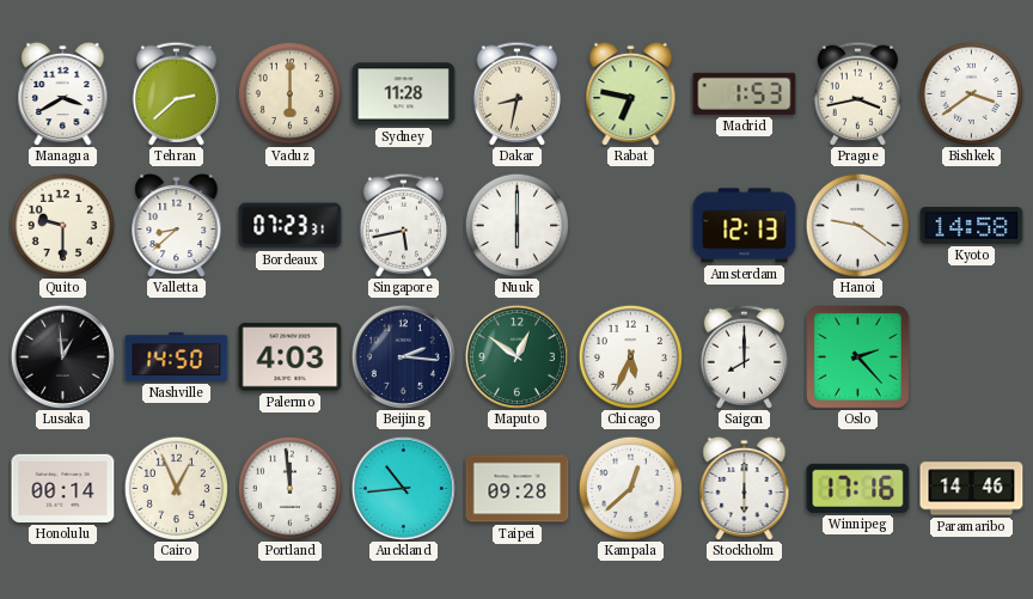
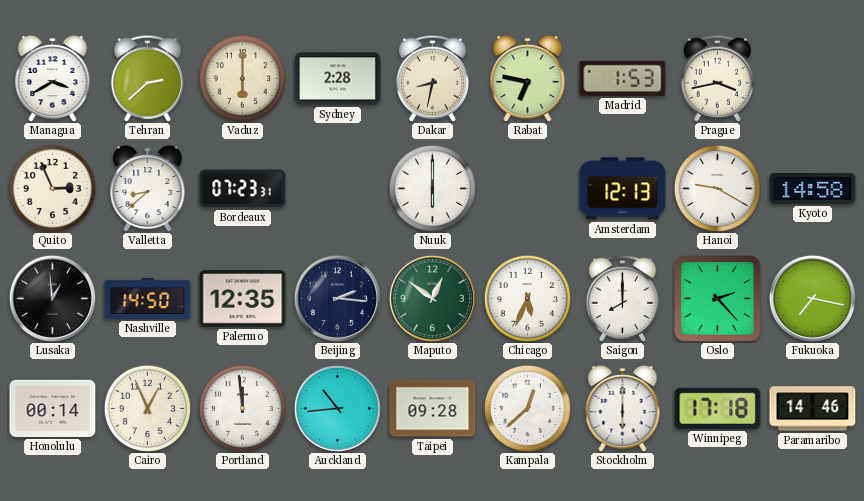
Sydney: 11:28 -> 2:28
Bishkek: 3:39 -> none
Quito: 9:30 -> 2:56
Singapore: 5:43 -> none
Hanoi: 9:21 -> 9:20
Palermo: 4:03 -> 12:35
Fukuoka: none -> 7:17
Winnipeg: 17:16 -> 17:18
